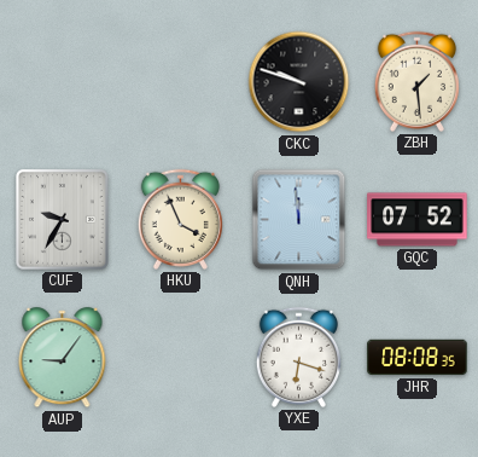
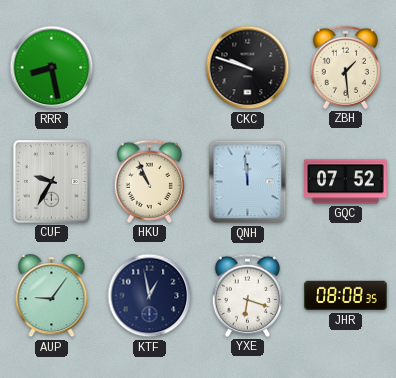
RRR: none -> 8:28
HKU: 3:56 -> 10:56
KTF: none -> 12:58
